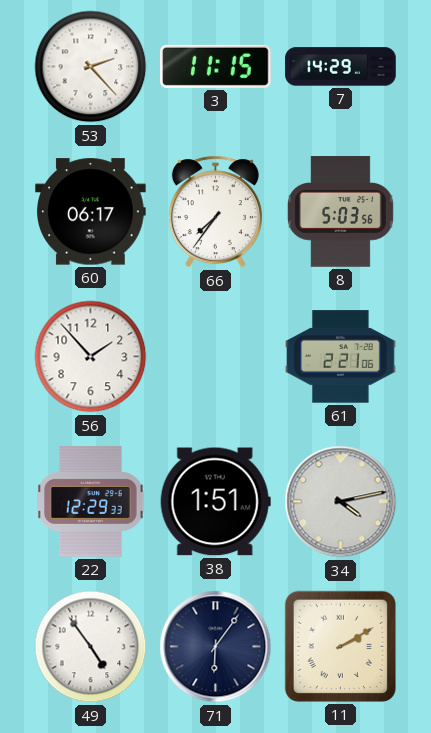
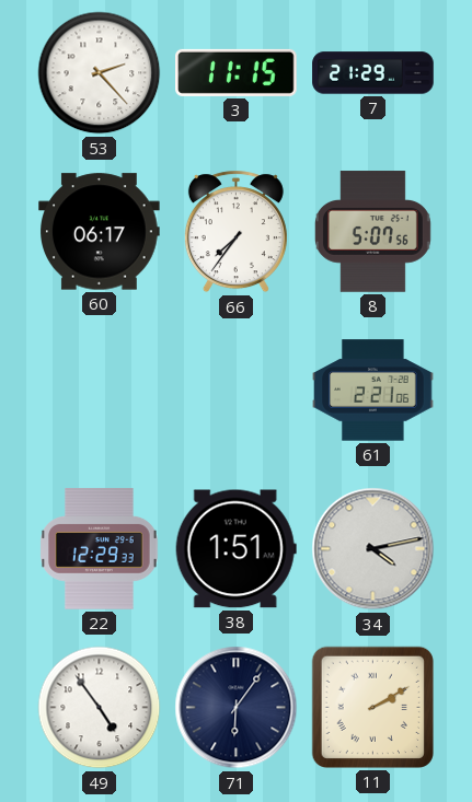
7: 14:29 -> 21:29
8: 5:03 -> 5:07
56: 1:53 -> none
